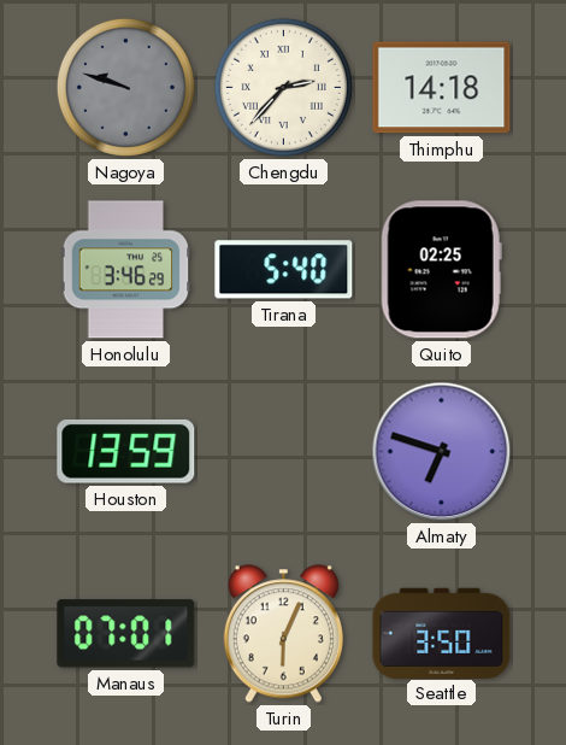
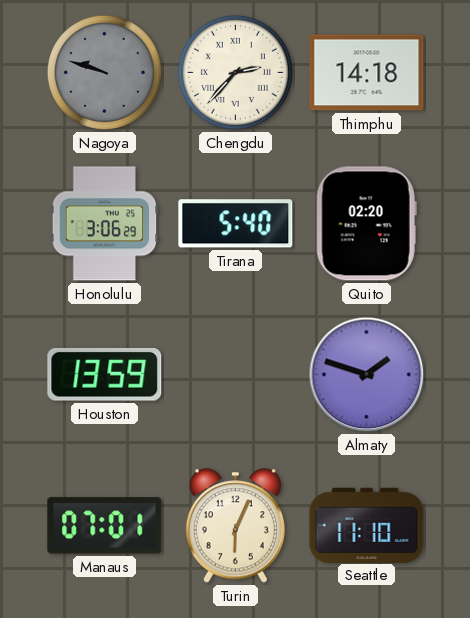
Honolulu: 3:46 -> 3:06
Quito: 02:25 -> 02:20
Almaty: 6:48 -> 1:48
Seattle: 3:50 -> 11:10
